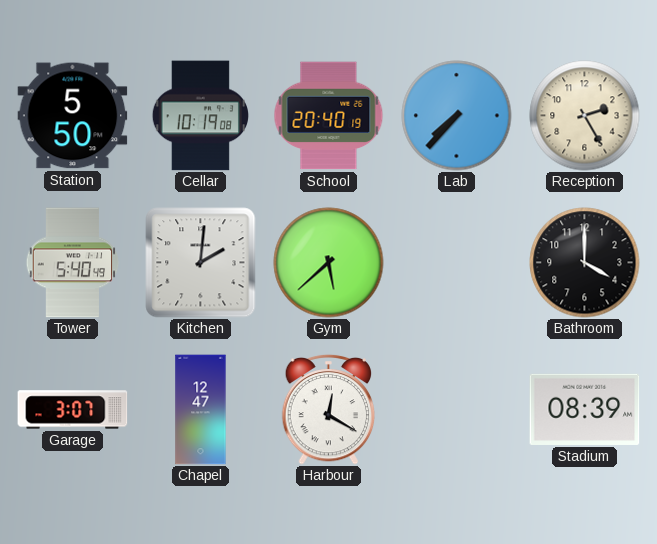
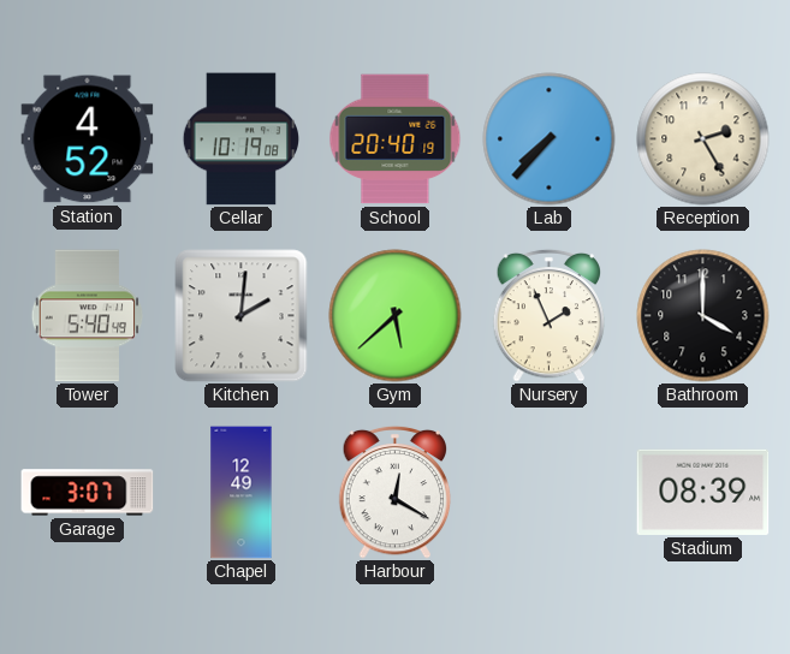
Station: 5:50 -> 4:52
Nursery: none -> 1:56
Chapel: 12:47 -> 12:49
